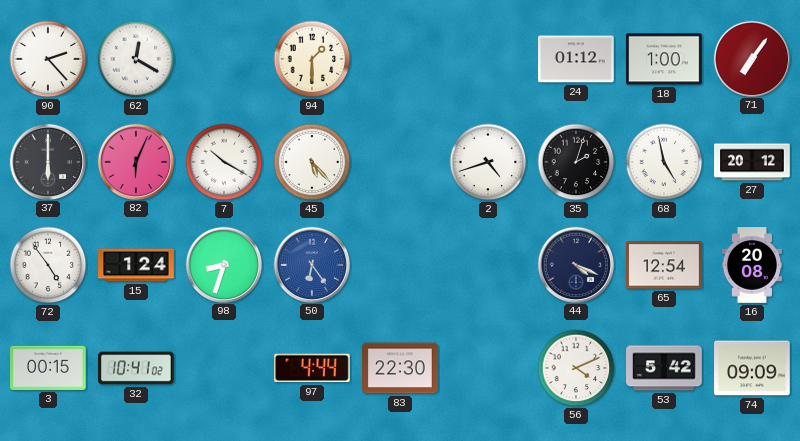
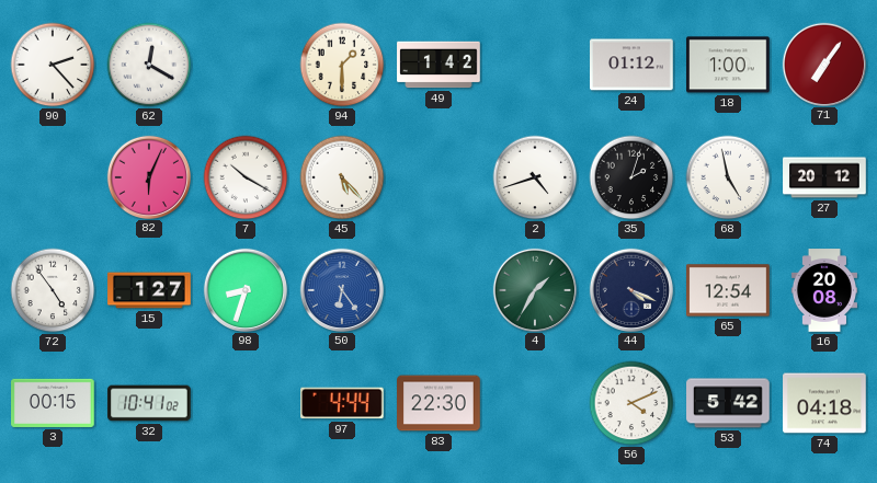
49: none -> 1:42
37: 6:00 -> none
15: 1:24 -> 1:27
4: none -> 1:35
74: 09:09 -> 04:18
